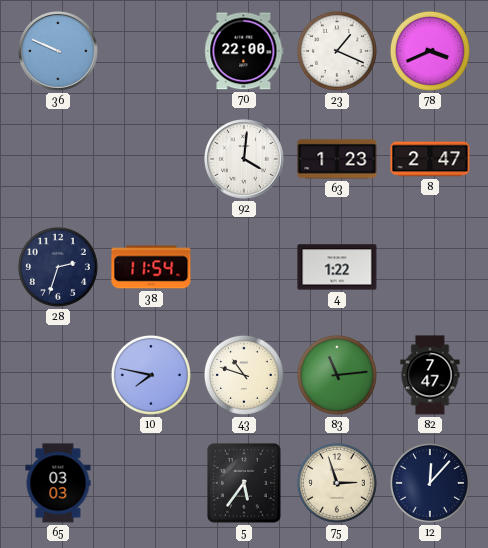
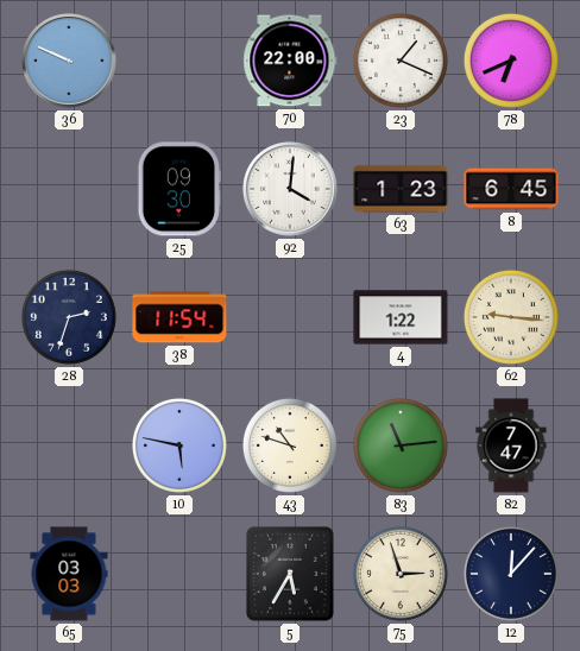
78: 3:41 -> 6:41
25: none -> 09:30
8: 2:47 -> 6:45
62: none -> 9:16
10: 7:47 -> 5:47
5: 5:36 -> 5:35
